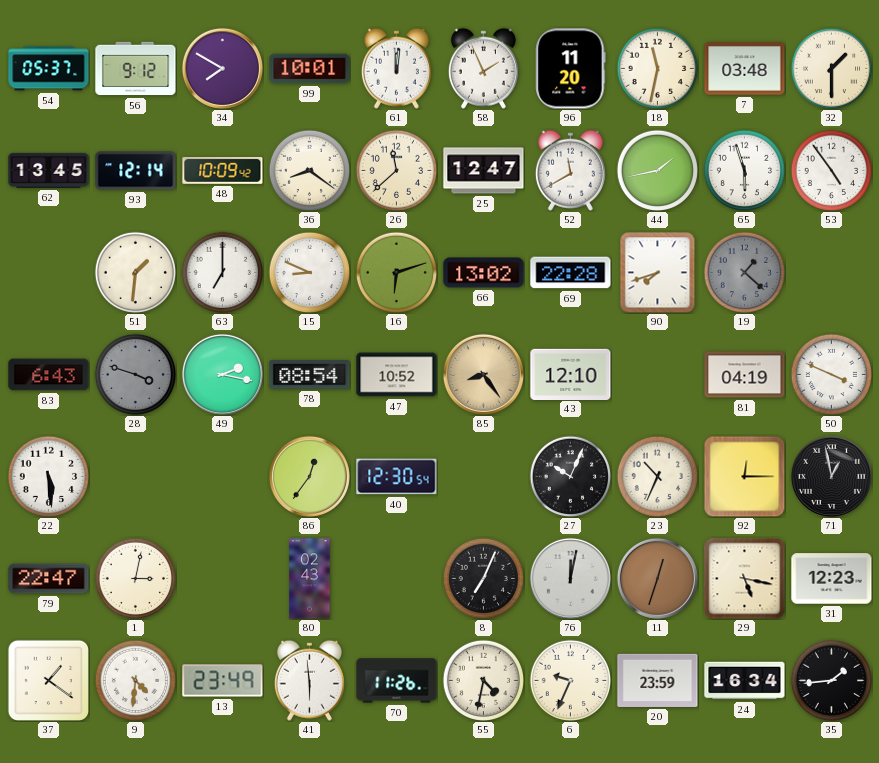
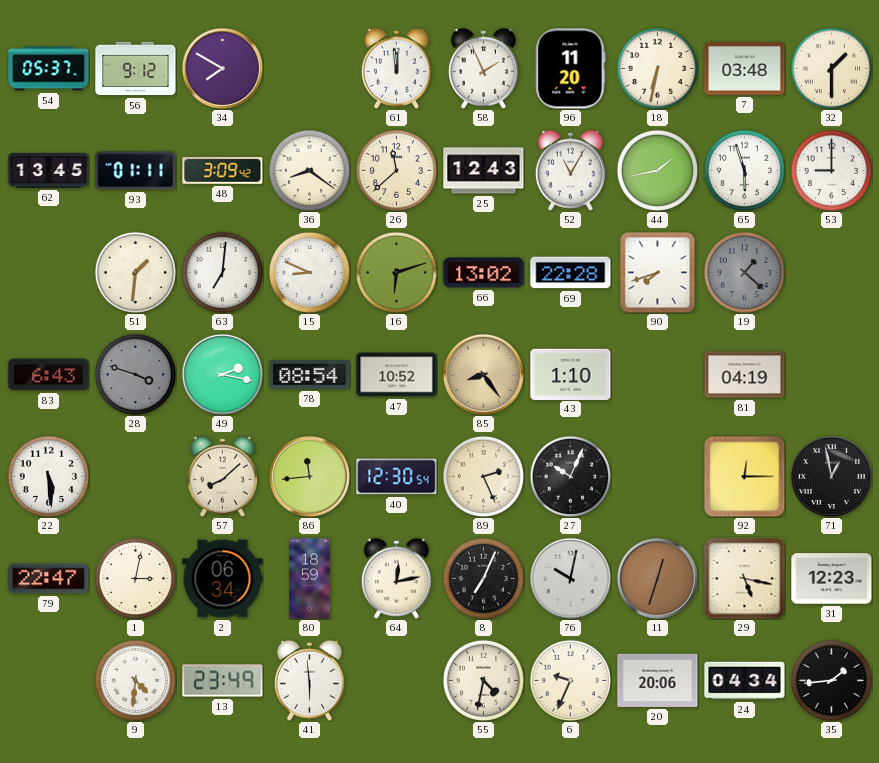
99: 10:01 -> none
61: 12:01 -> 11:59
18: 11:32 -> 6:32
93: 12:14 -> 01:11
48: 10:09 -> 3:09
25: 12:47 -> 12:43
52: 11:40 -> 11:05
53: 4:54 -> 9:00
63: 7:00 -> 7:01
43: 12:10 -> 1:10
50: 3:49 -> none
57: none -> 8:08
86: 12:36 -> 11:44
89: none -> 2:26
23: 10:34 -> none
2: none -> 06:34
80: 02:43 -> 18:59
64: none -> 12:13
76: 12:02 -> 10:02
37: 1:21 -> none
70: 11:26 -> none
20: 23:59 -> 20:06
24: 16:34 -> 04:34
